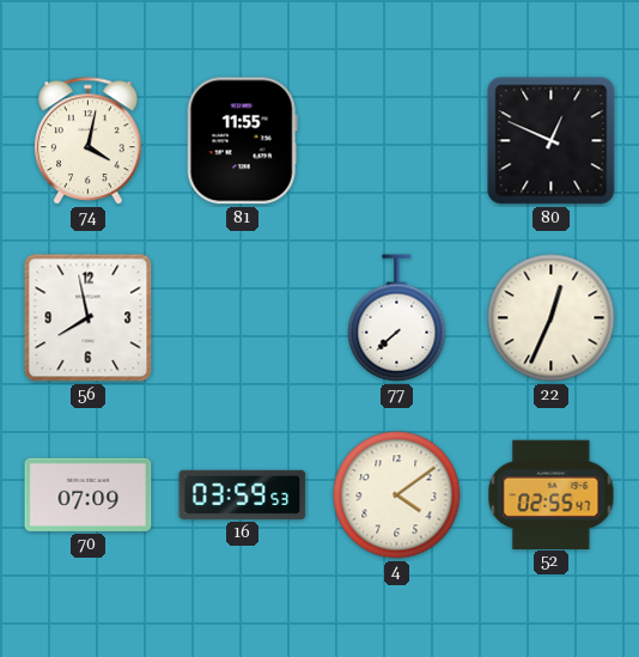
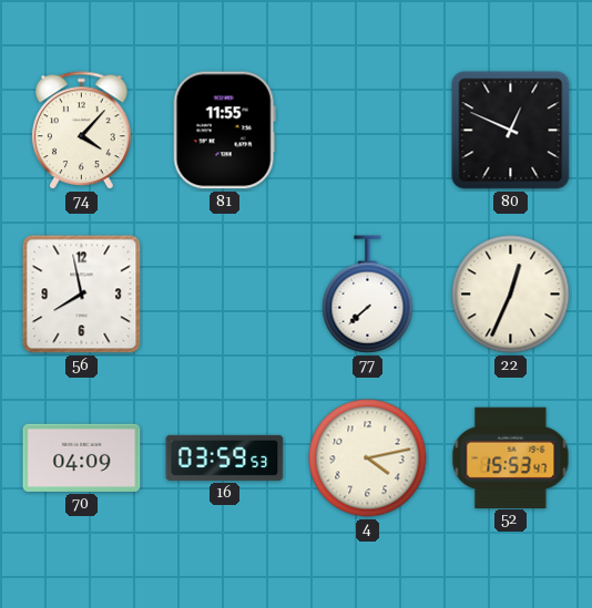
74: 4:02 -> 4:07
70: 07:09 -> 04:09
4: 4:09 -> 4:13
52: 02:55 -> 15:53
